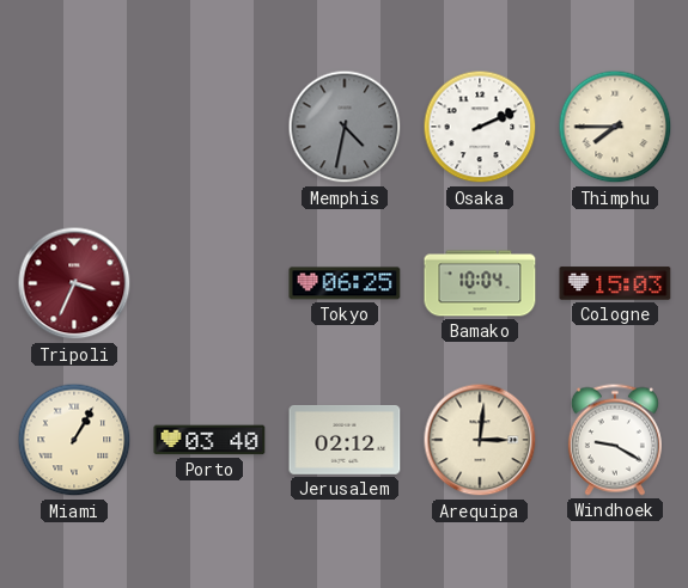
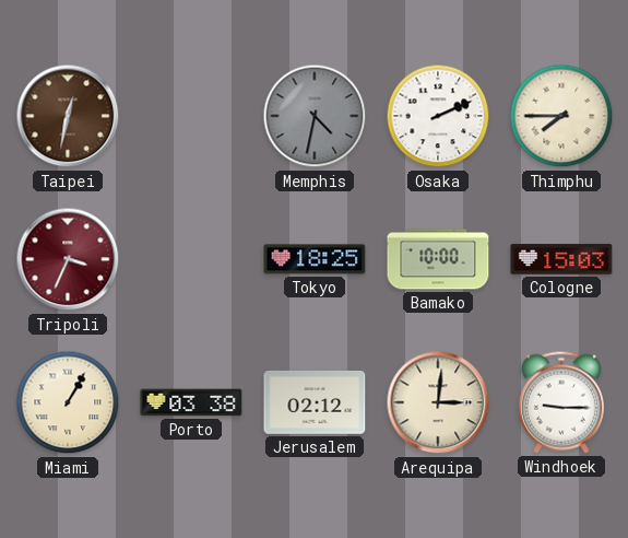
Taipei: none -> 12:32
Tokyo: 06:25 -> 18:25
Bamako: 10:04 -> 10:00
Porto: 03:40 -> 03:38
Windhoek: 9:20 -> 9:15
